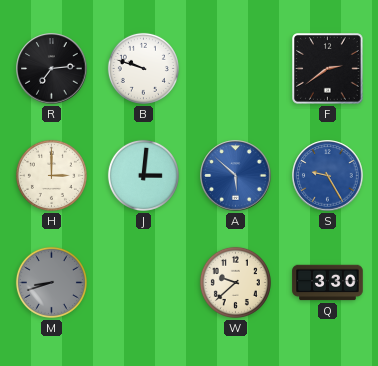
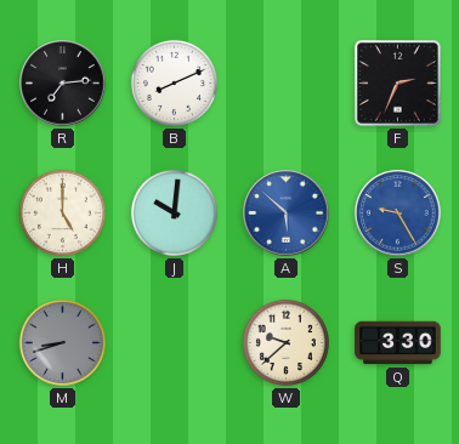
B: 9:48 -> 8:11
F: 2:39 -> 2:34
H: 3:00 -> 5:00
J: 3:01 -> 10:01
